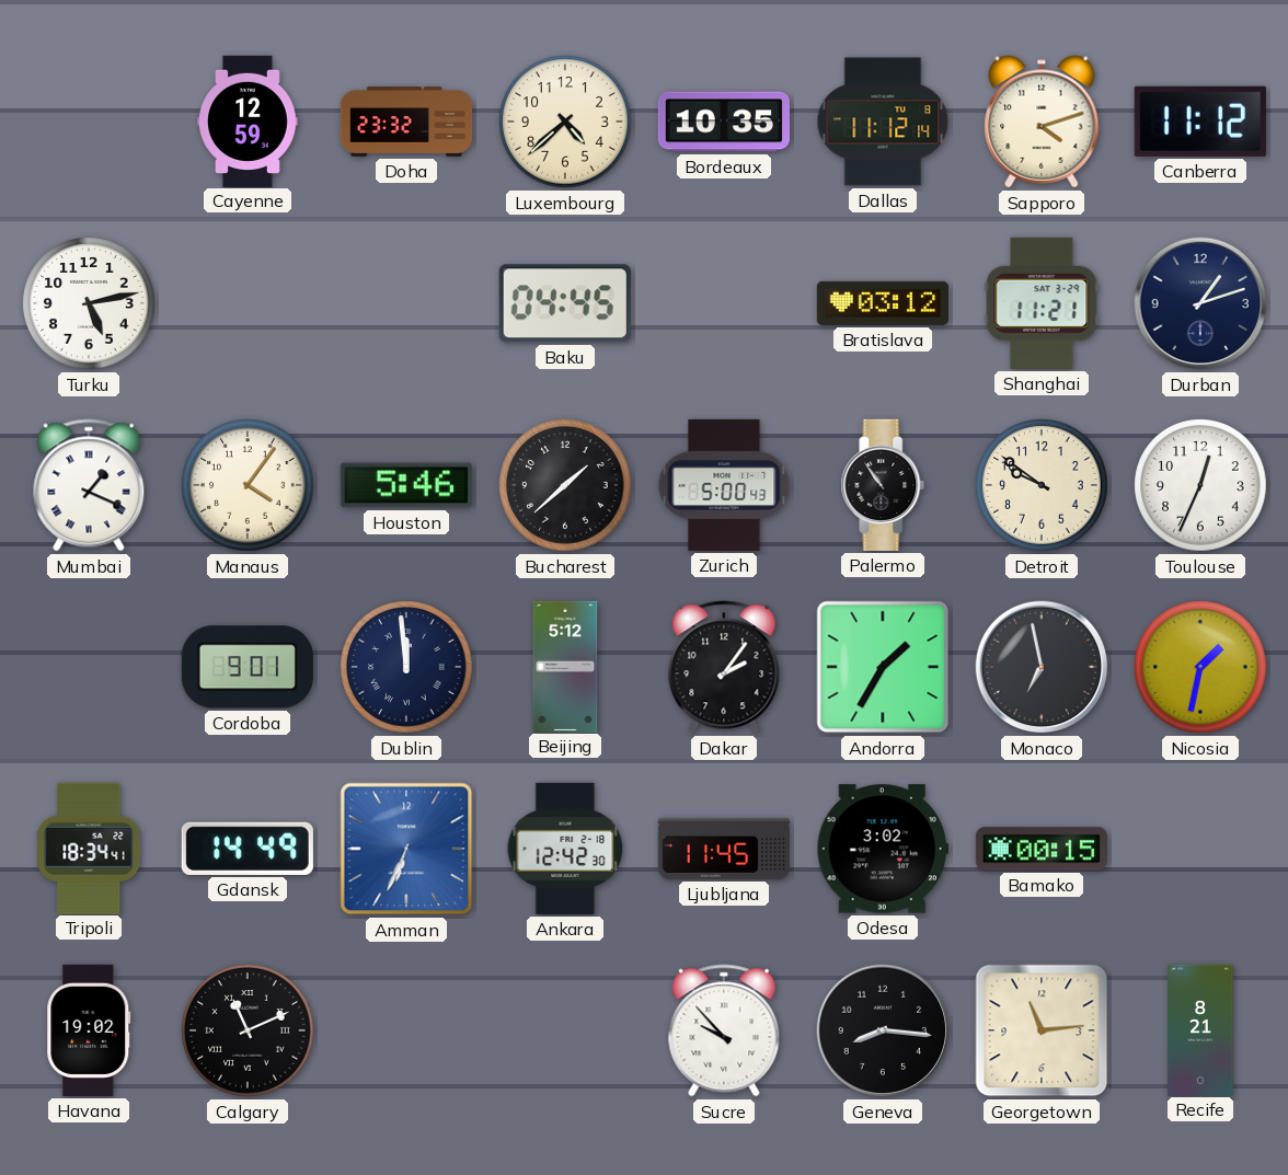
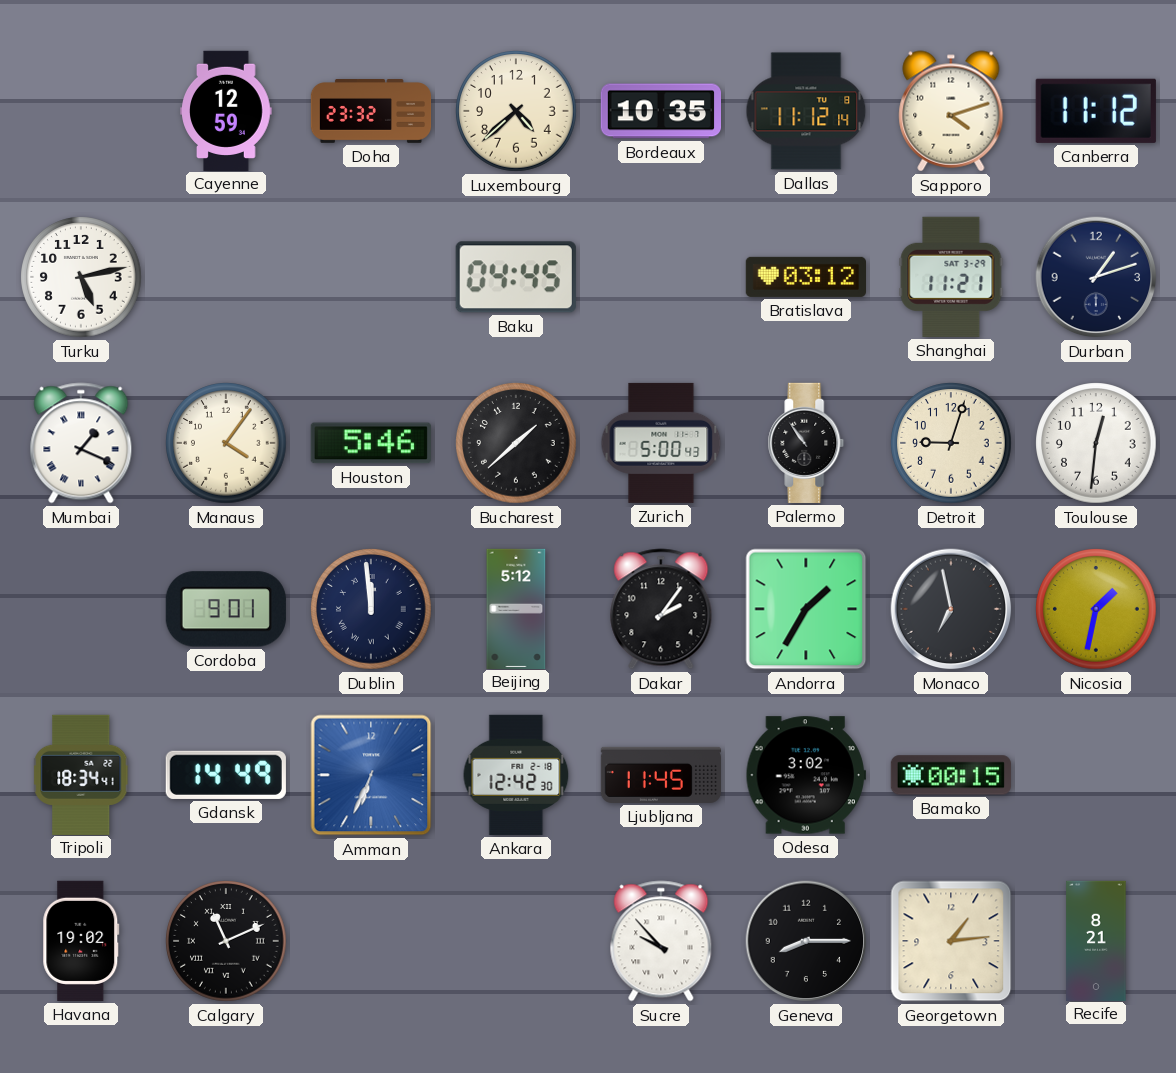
Detroit: 9:51 -> 9:03
Toulouse: 12:34 -> 12:31
Geneva: 8:16 -> 8:15
Georgetown: 11:14 -> 1:14
